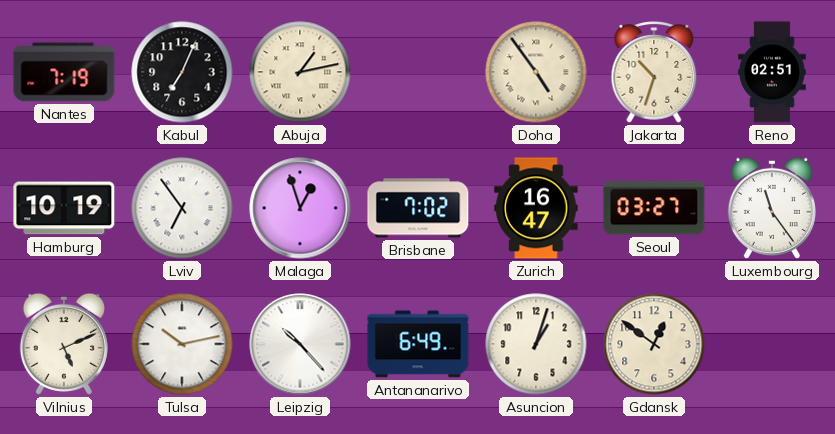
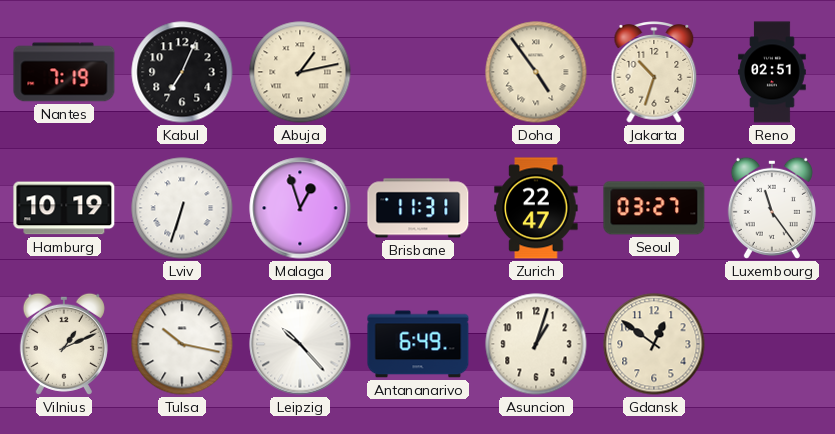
Lviv: 6:54 -> 6:33
Brisbane: 7:02 -> 11:31
Zurich: 16:47 -> 22:47
Vilnius: 5:11 -> 1:11
Tulsa: 10:13 -> 10:17
